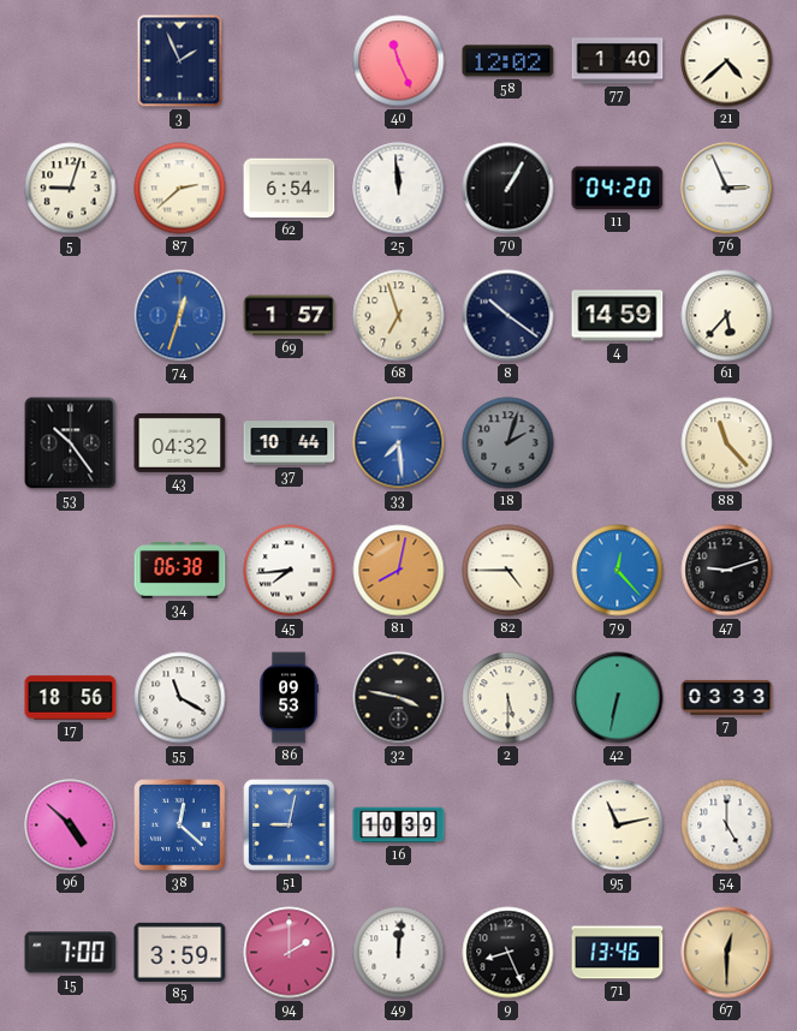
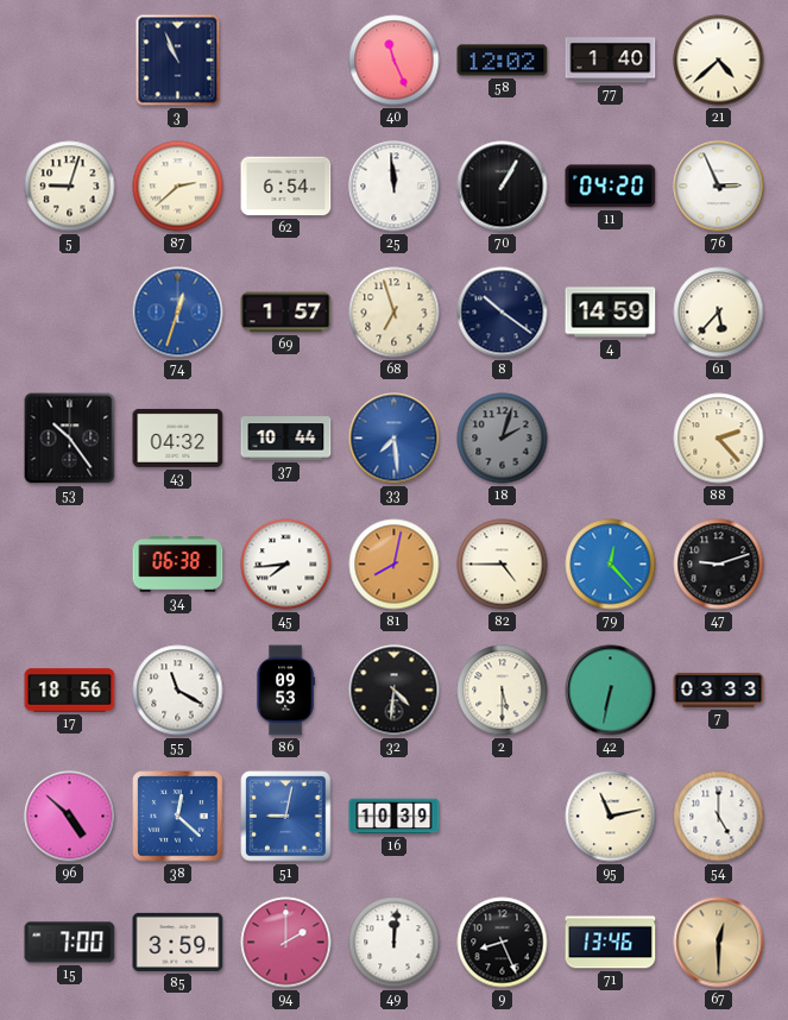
3: 1:56 -> 10:56
88: 11:23 -> 2:23
32: 3:47 -> 4:31
